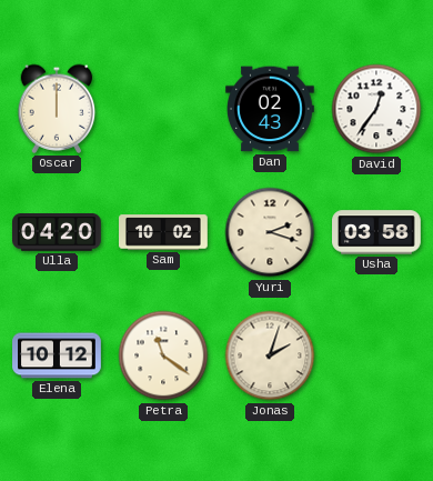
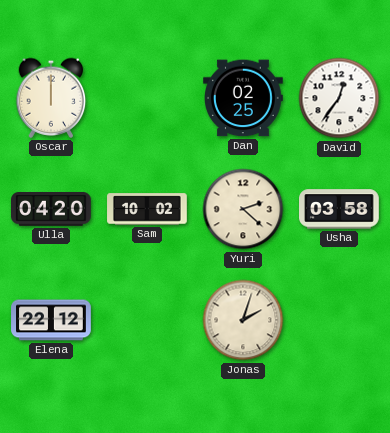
Dan: 02:43 -> 02:25
Yuri: 2:18 -> 2:22
Elena: 10:12 -> 22:12
Petra: 11:21 -> none
